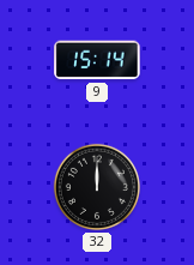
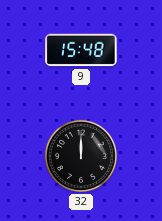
9: 15:14 -> 15:48
